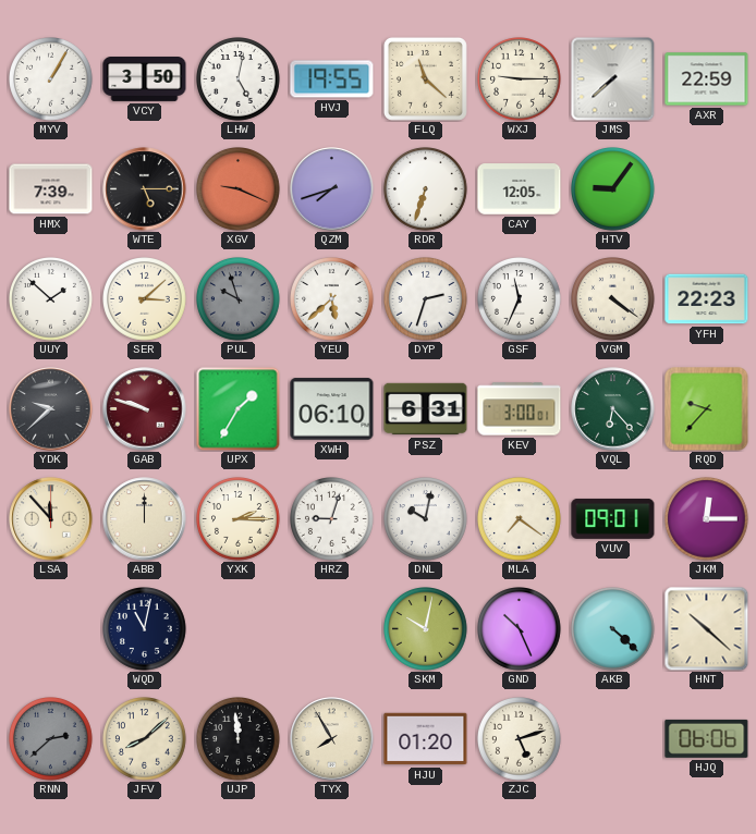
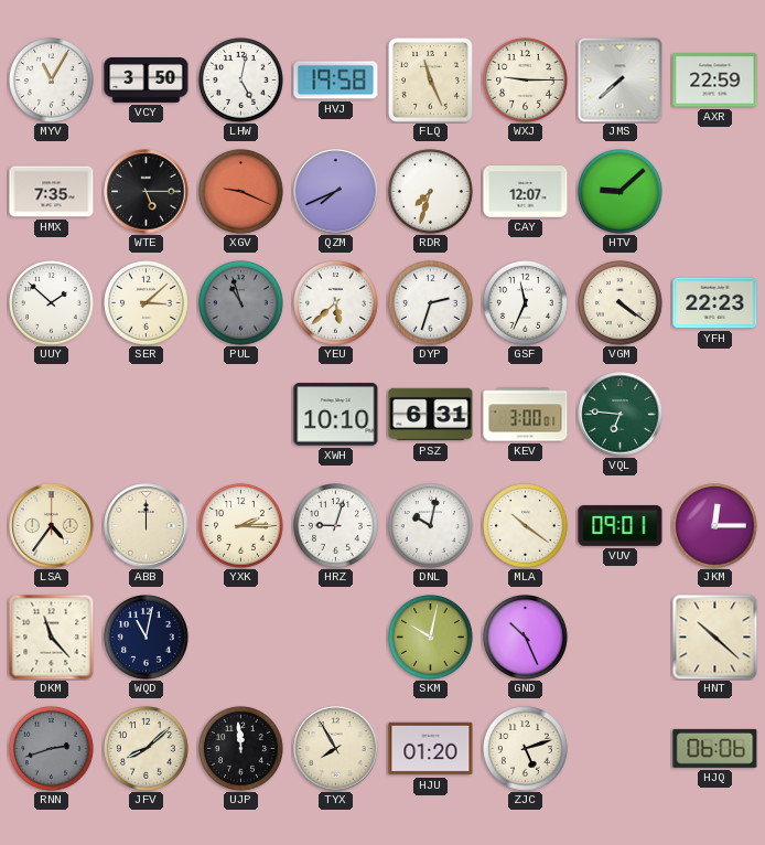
MYV: 1:05 -> 11:05
HVJ: 19:55 -> 19:58
FLQ: 11:22 -> 11:26
HMX: 7:39 -> 7:35
QZM: 7:42 -> 7:41
RDR: 6:33 -> 7:33
CAY: 12:05 -> 12:07
HTV: 9:06 -> 9:08
PUL: 9:57 -> 10:57
YDK: 9:38 -> none
GAB: 9:48 -> none
UPX: 1:35 -> none
XWH: 06:10 -> 10:10
VQL: 6:23 -> 6:46
RQD: 9:37 -> none
LSA: 11:53 -> 4:36
MLA: 7:21 -> 10:21
DKM: none -> 11:23
AKB: 4:22 -> none
RNN: 2:38 -> 2:42
